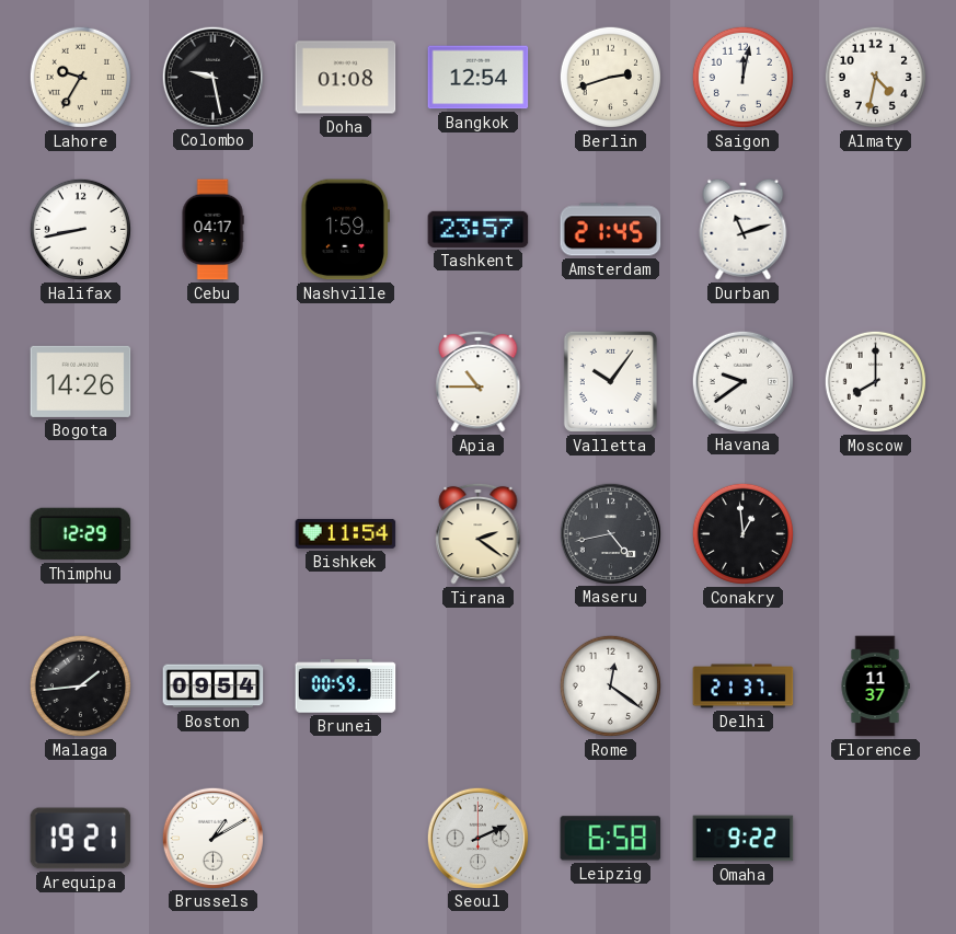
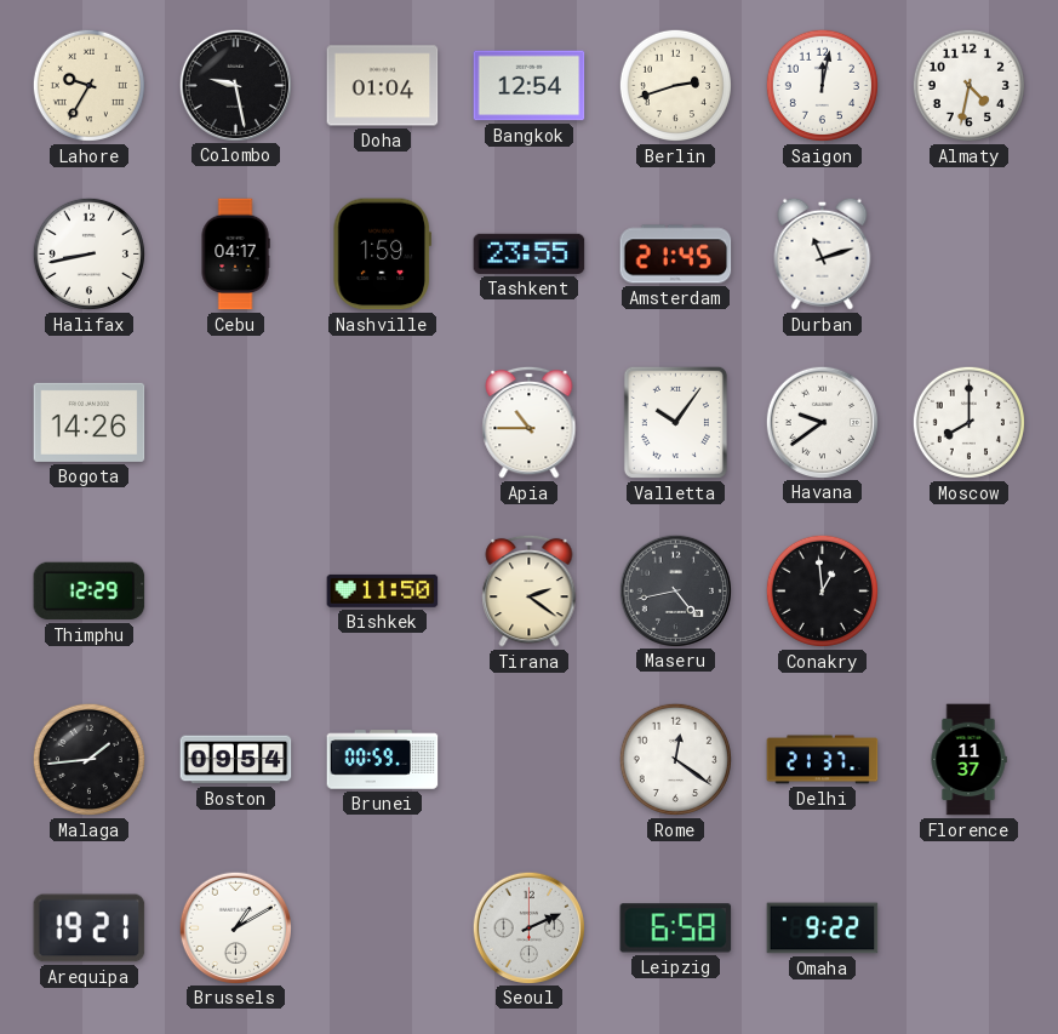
Doha: 01:08 -> 01:04
Tashkent: 23:57 -> 23:55
Bishkek: 11:54 -> 11:50
